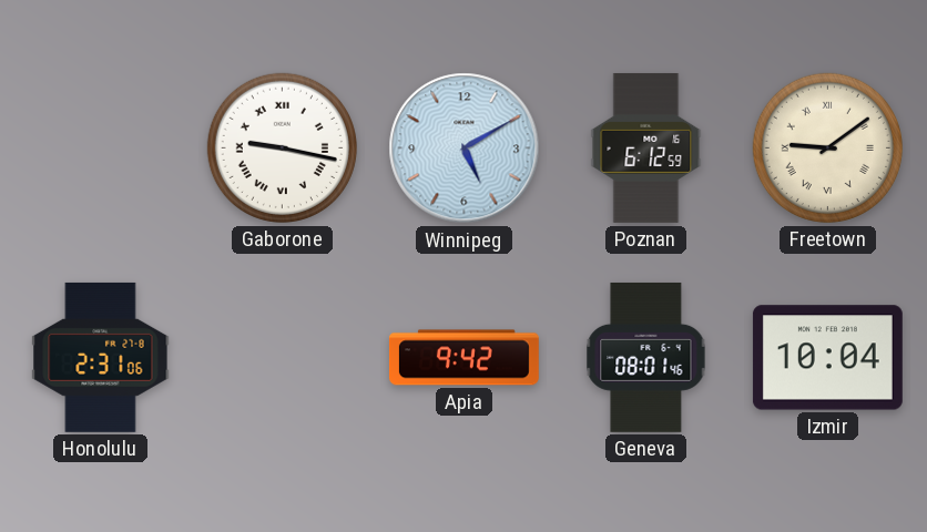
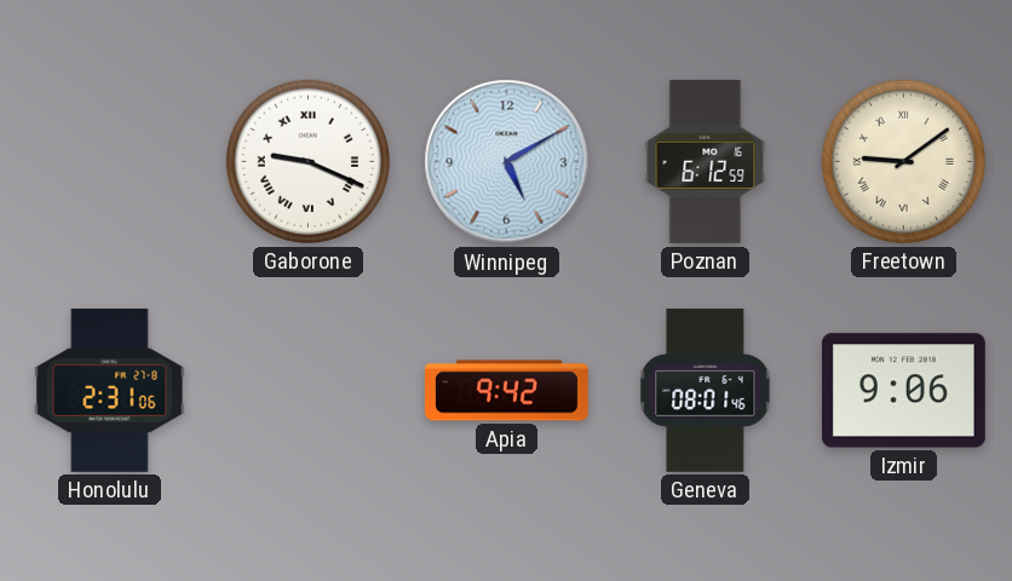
Gaborone: 9:17 -> 9:19
Izmir: 10:04 -> 9:06
